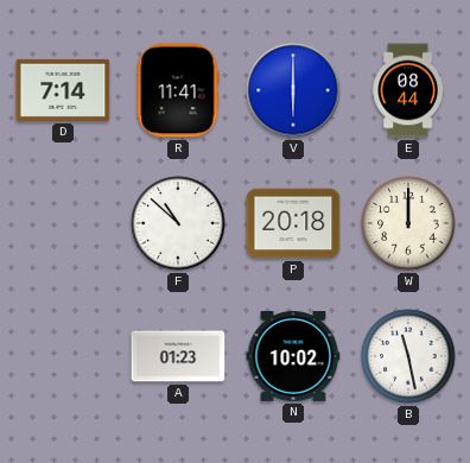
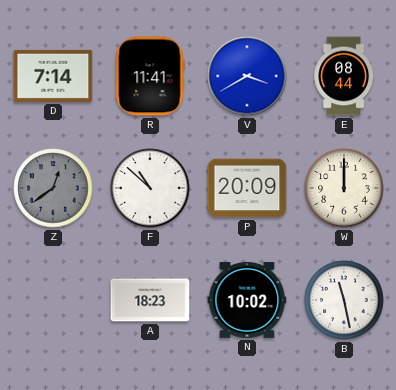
V: 6:00 -> 3:40
Z: none -> 12:39
P: 20:18 -> 20:09
A: 01:23 -> 18:23
